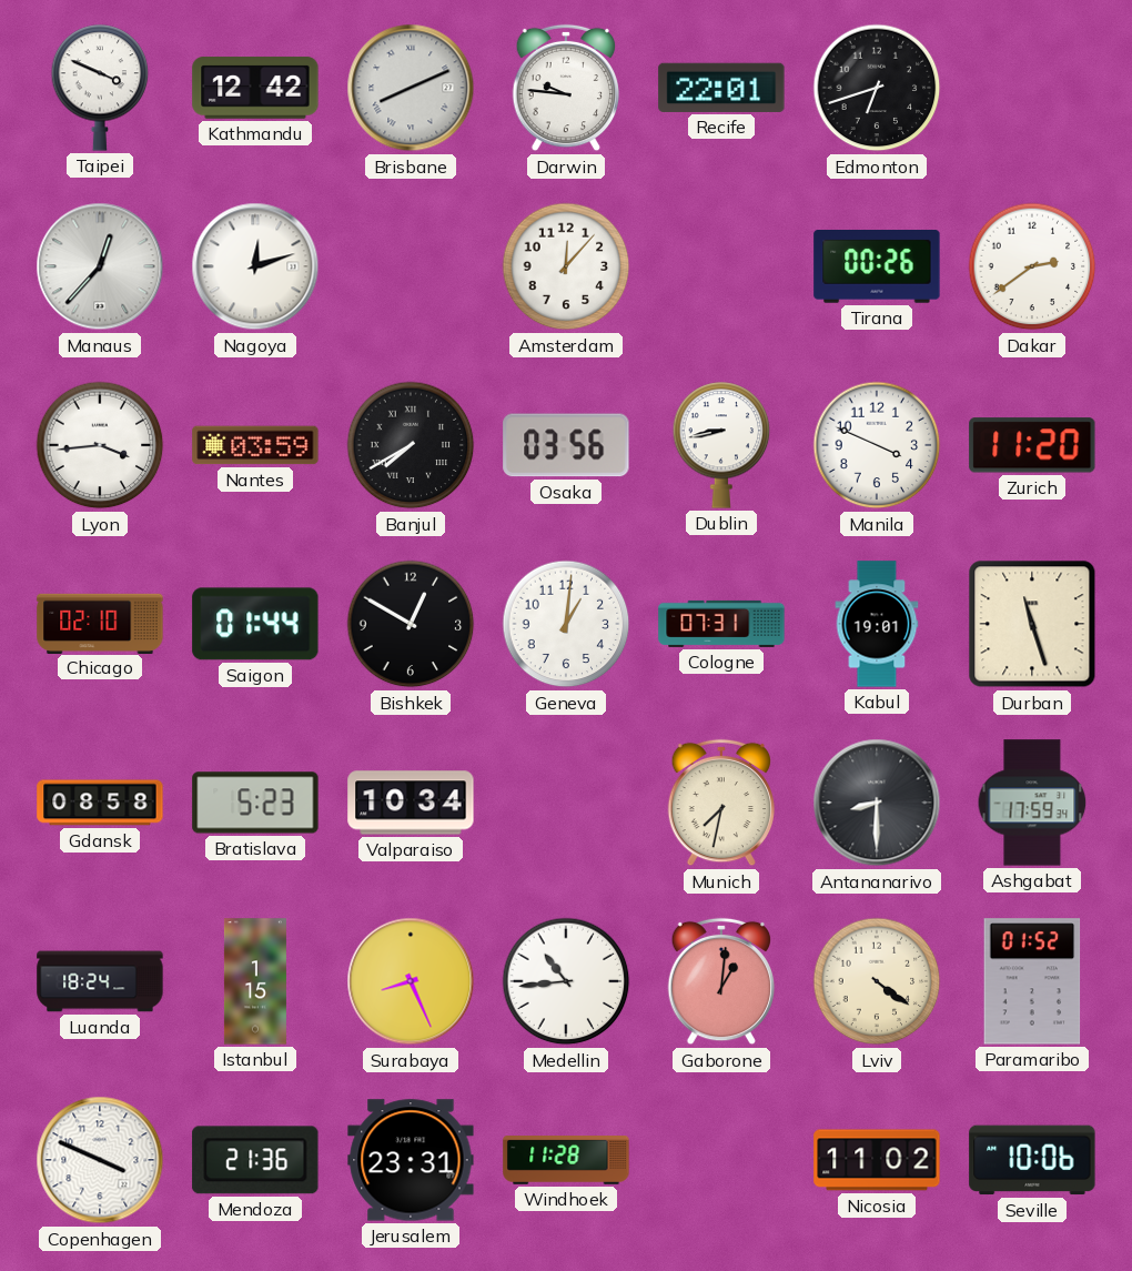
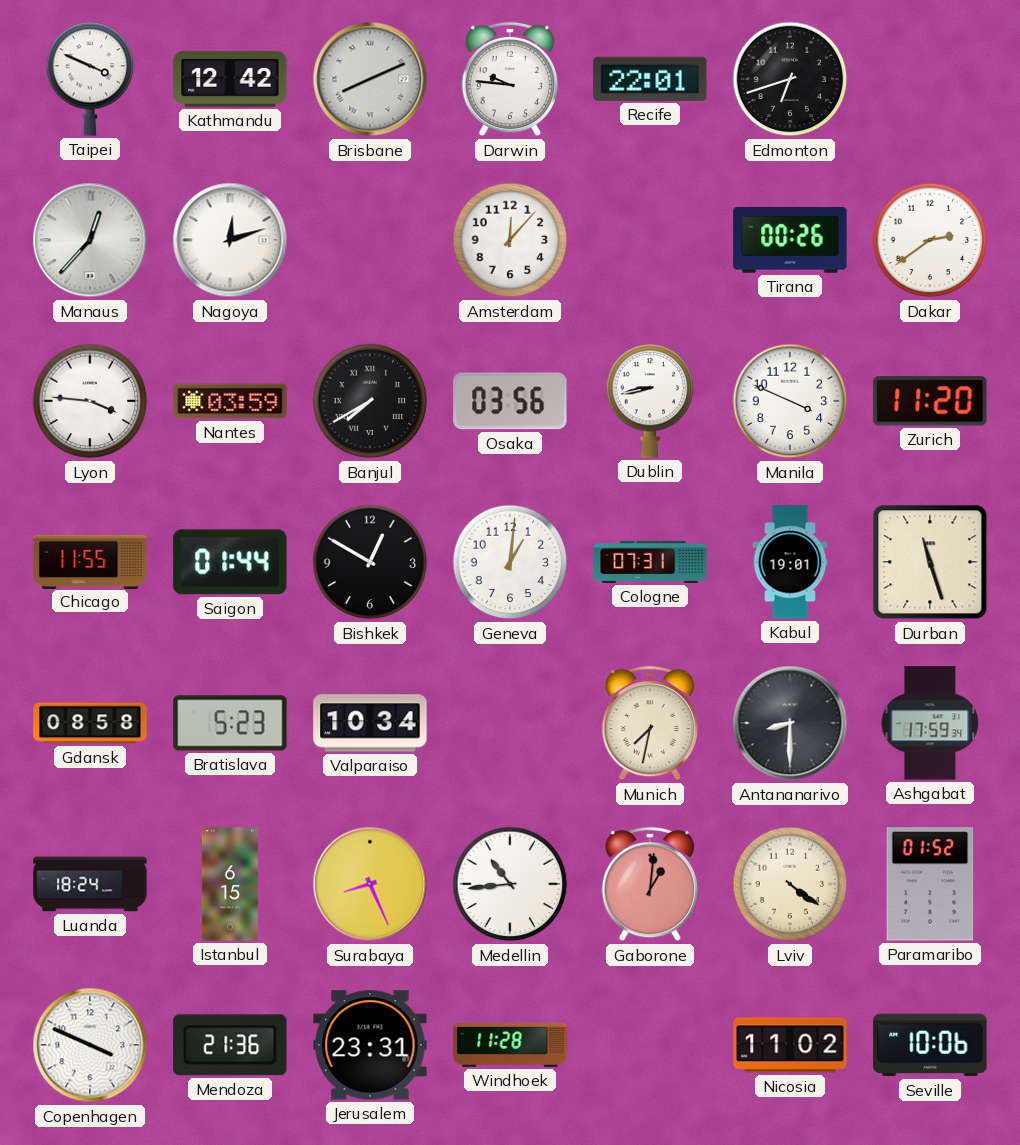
Lyon: 3:44 -> 3:46
Chicago: 02:10 -> 11:55
Istanbul: 1:15 -> 6:15
